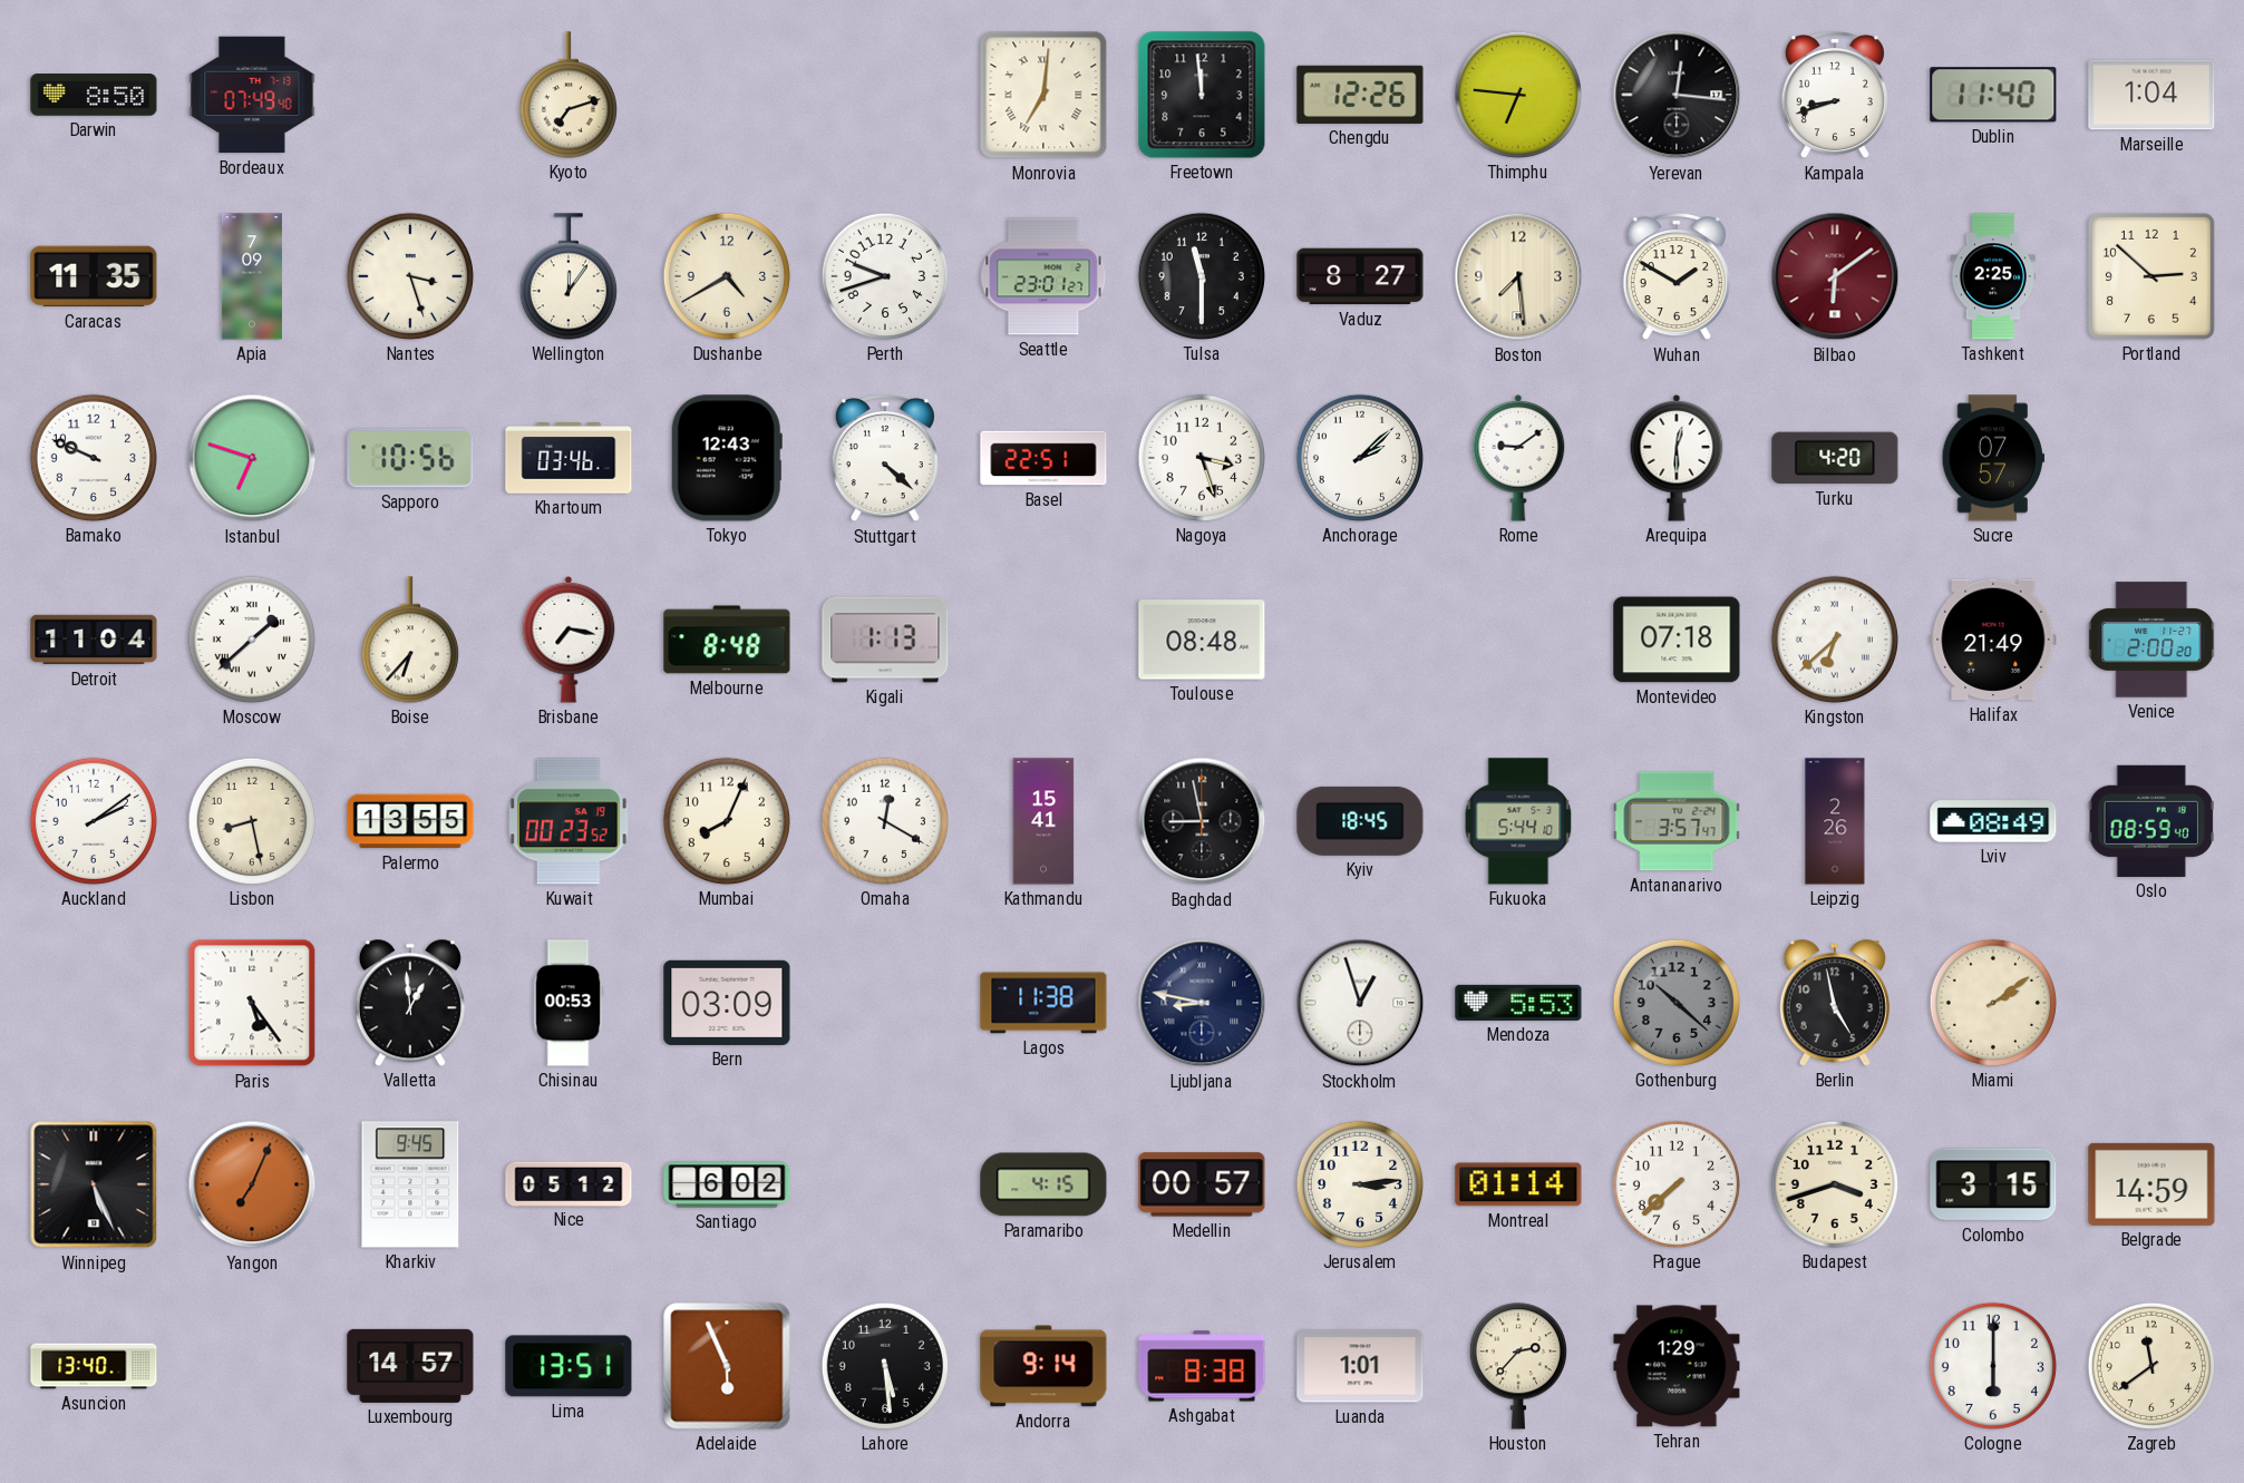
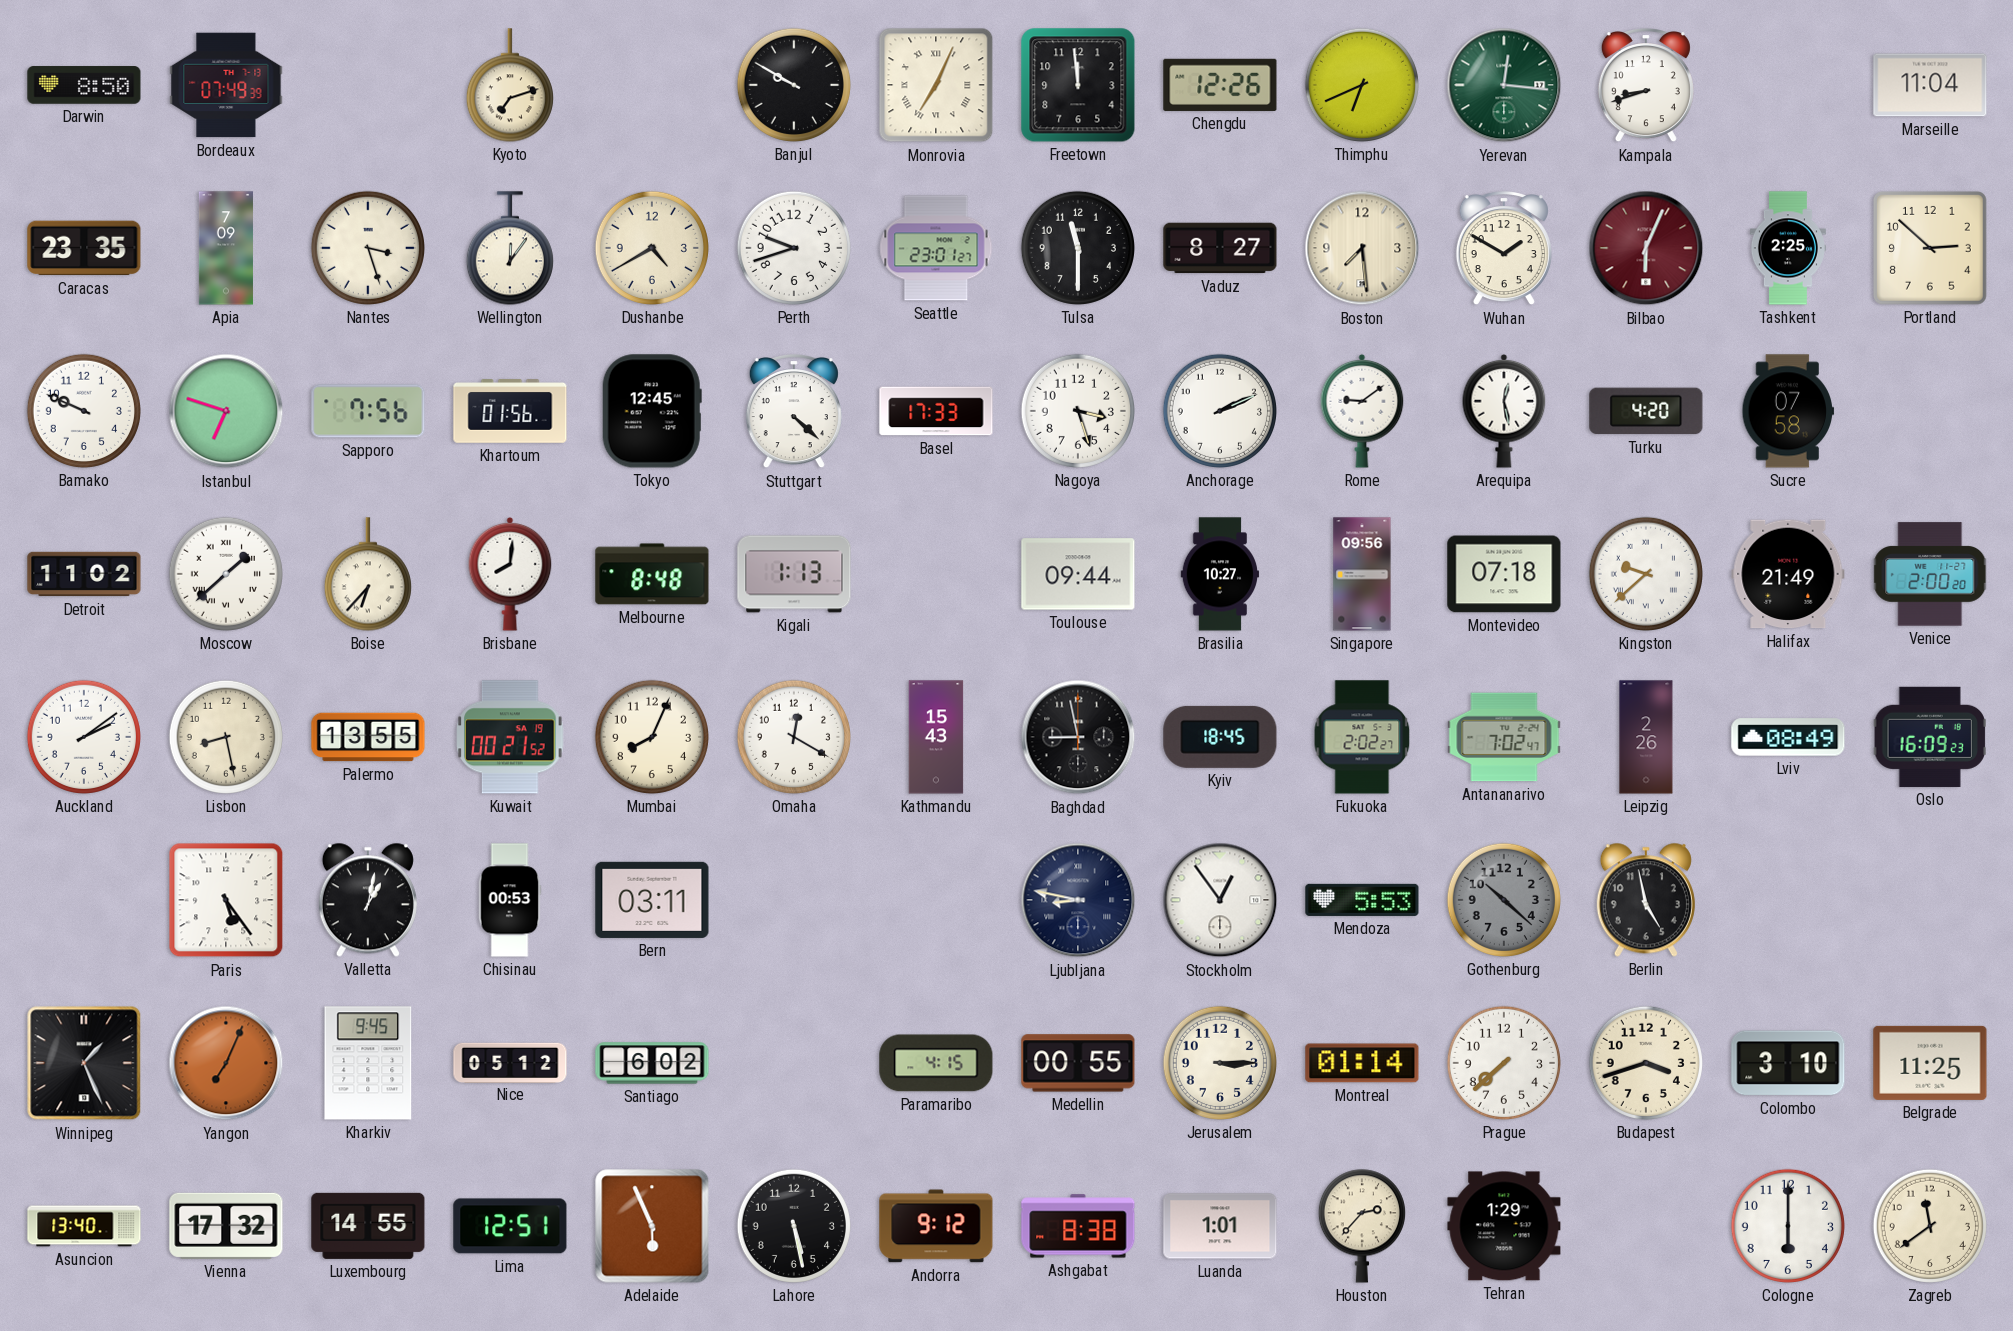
Bordeaux: 07:49:40 -> 07:49:39
Banjul: none -> 9:50
Monrovia: 7:01 -> 7:04
Thimphu: 6:46 -> 6:41
Yerevan dial: black -> green
Dublin: 11:40 -> none
Marseille: 1:04 -> 11:04
Caracas: 11:35 -> 23:35
Bilbao: 6:09 -> 6:04
Sapporo: 10:56 -> 7:56
Khartoum: 03:46 -> 01:56
Tokyo: 12:43 -> 12:45
Basel: 22:51 -> 17:33
Anchorage: 2:08 -> 2:11
Arequipa: 12:30 -> 12:28
Sucre: 07:57 -> 07:58
Detroit: 11:04 -> 11:02
Brisbane: 7:17 -> 8:01
Toulouse: 08:48 -> 09:44
Brasilia: none -> 10:27
Singapore: none -> 09:56
Kingston: 6:38 -> 9:38
Kuwait: 00:23 -> 00:21
Kathmandu: 15:41 -> 15:43
Fukuoka: 5:44 -> 2:02
Antananarivo: 3:57 -> 7:02
Oslo: 08:59 -> 16:09
Valletta: 12:59 -> 1:02
Bern: 03:09 -> 03:11
Lagos: 11:38 -> none
Stockholm: 12:57 -> 12:54
Miami: 2:09 -> none
Winnipeg: 5:26 -> 1:26
Medellin: 00:57 -> 00:55
Jerusalem: 3:14 -> 3:15
Colombo: 3:15 -> 3:10
Belgrade: 14:59 -> 11:25
Vienna: none -> 17:32
Luxembourg: 14:57 -> 14:55
Lima: 13:51 -> 12:51
Lahore: 5:29 -> 5:28
Andorra: 9:14 -> 9:12
